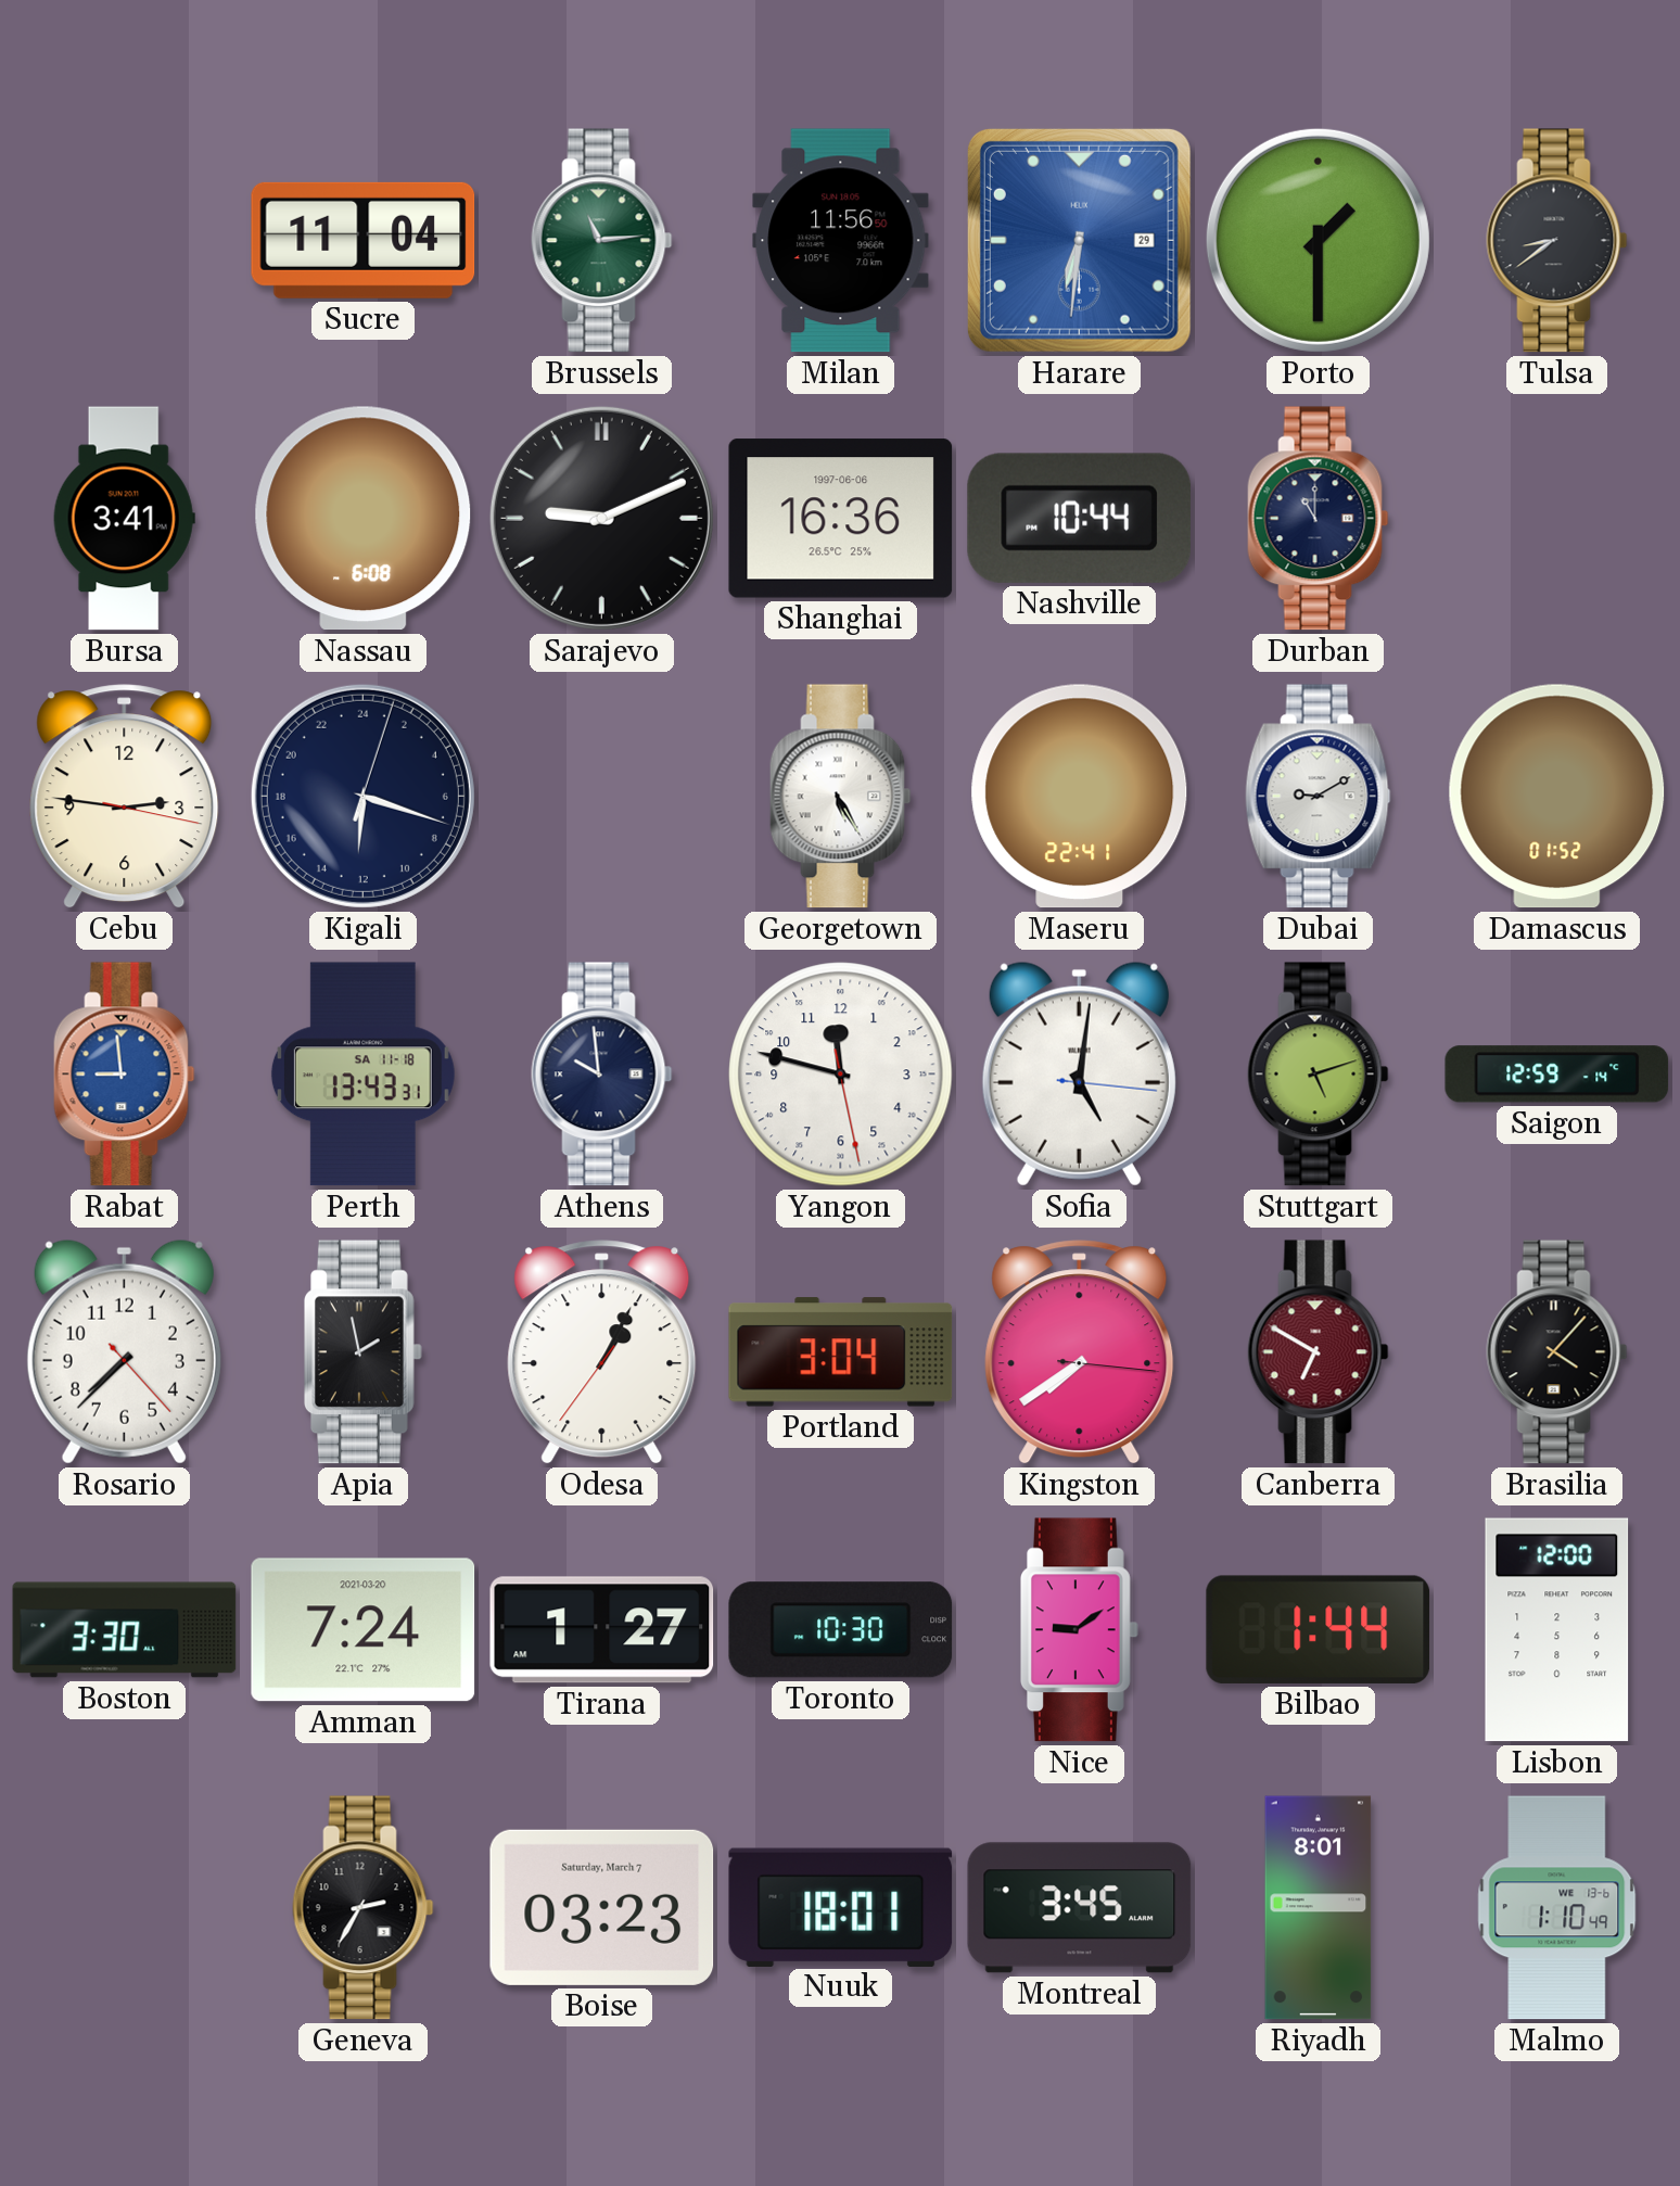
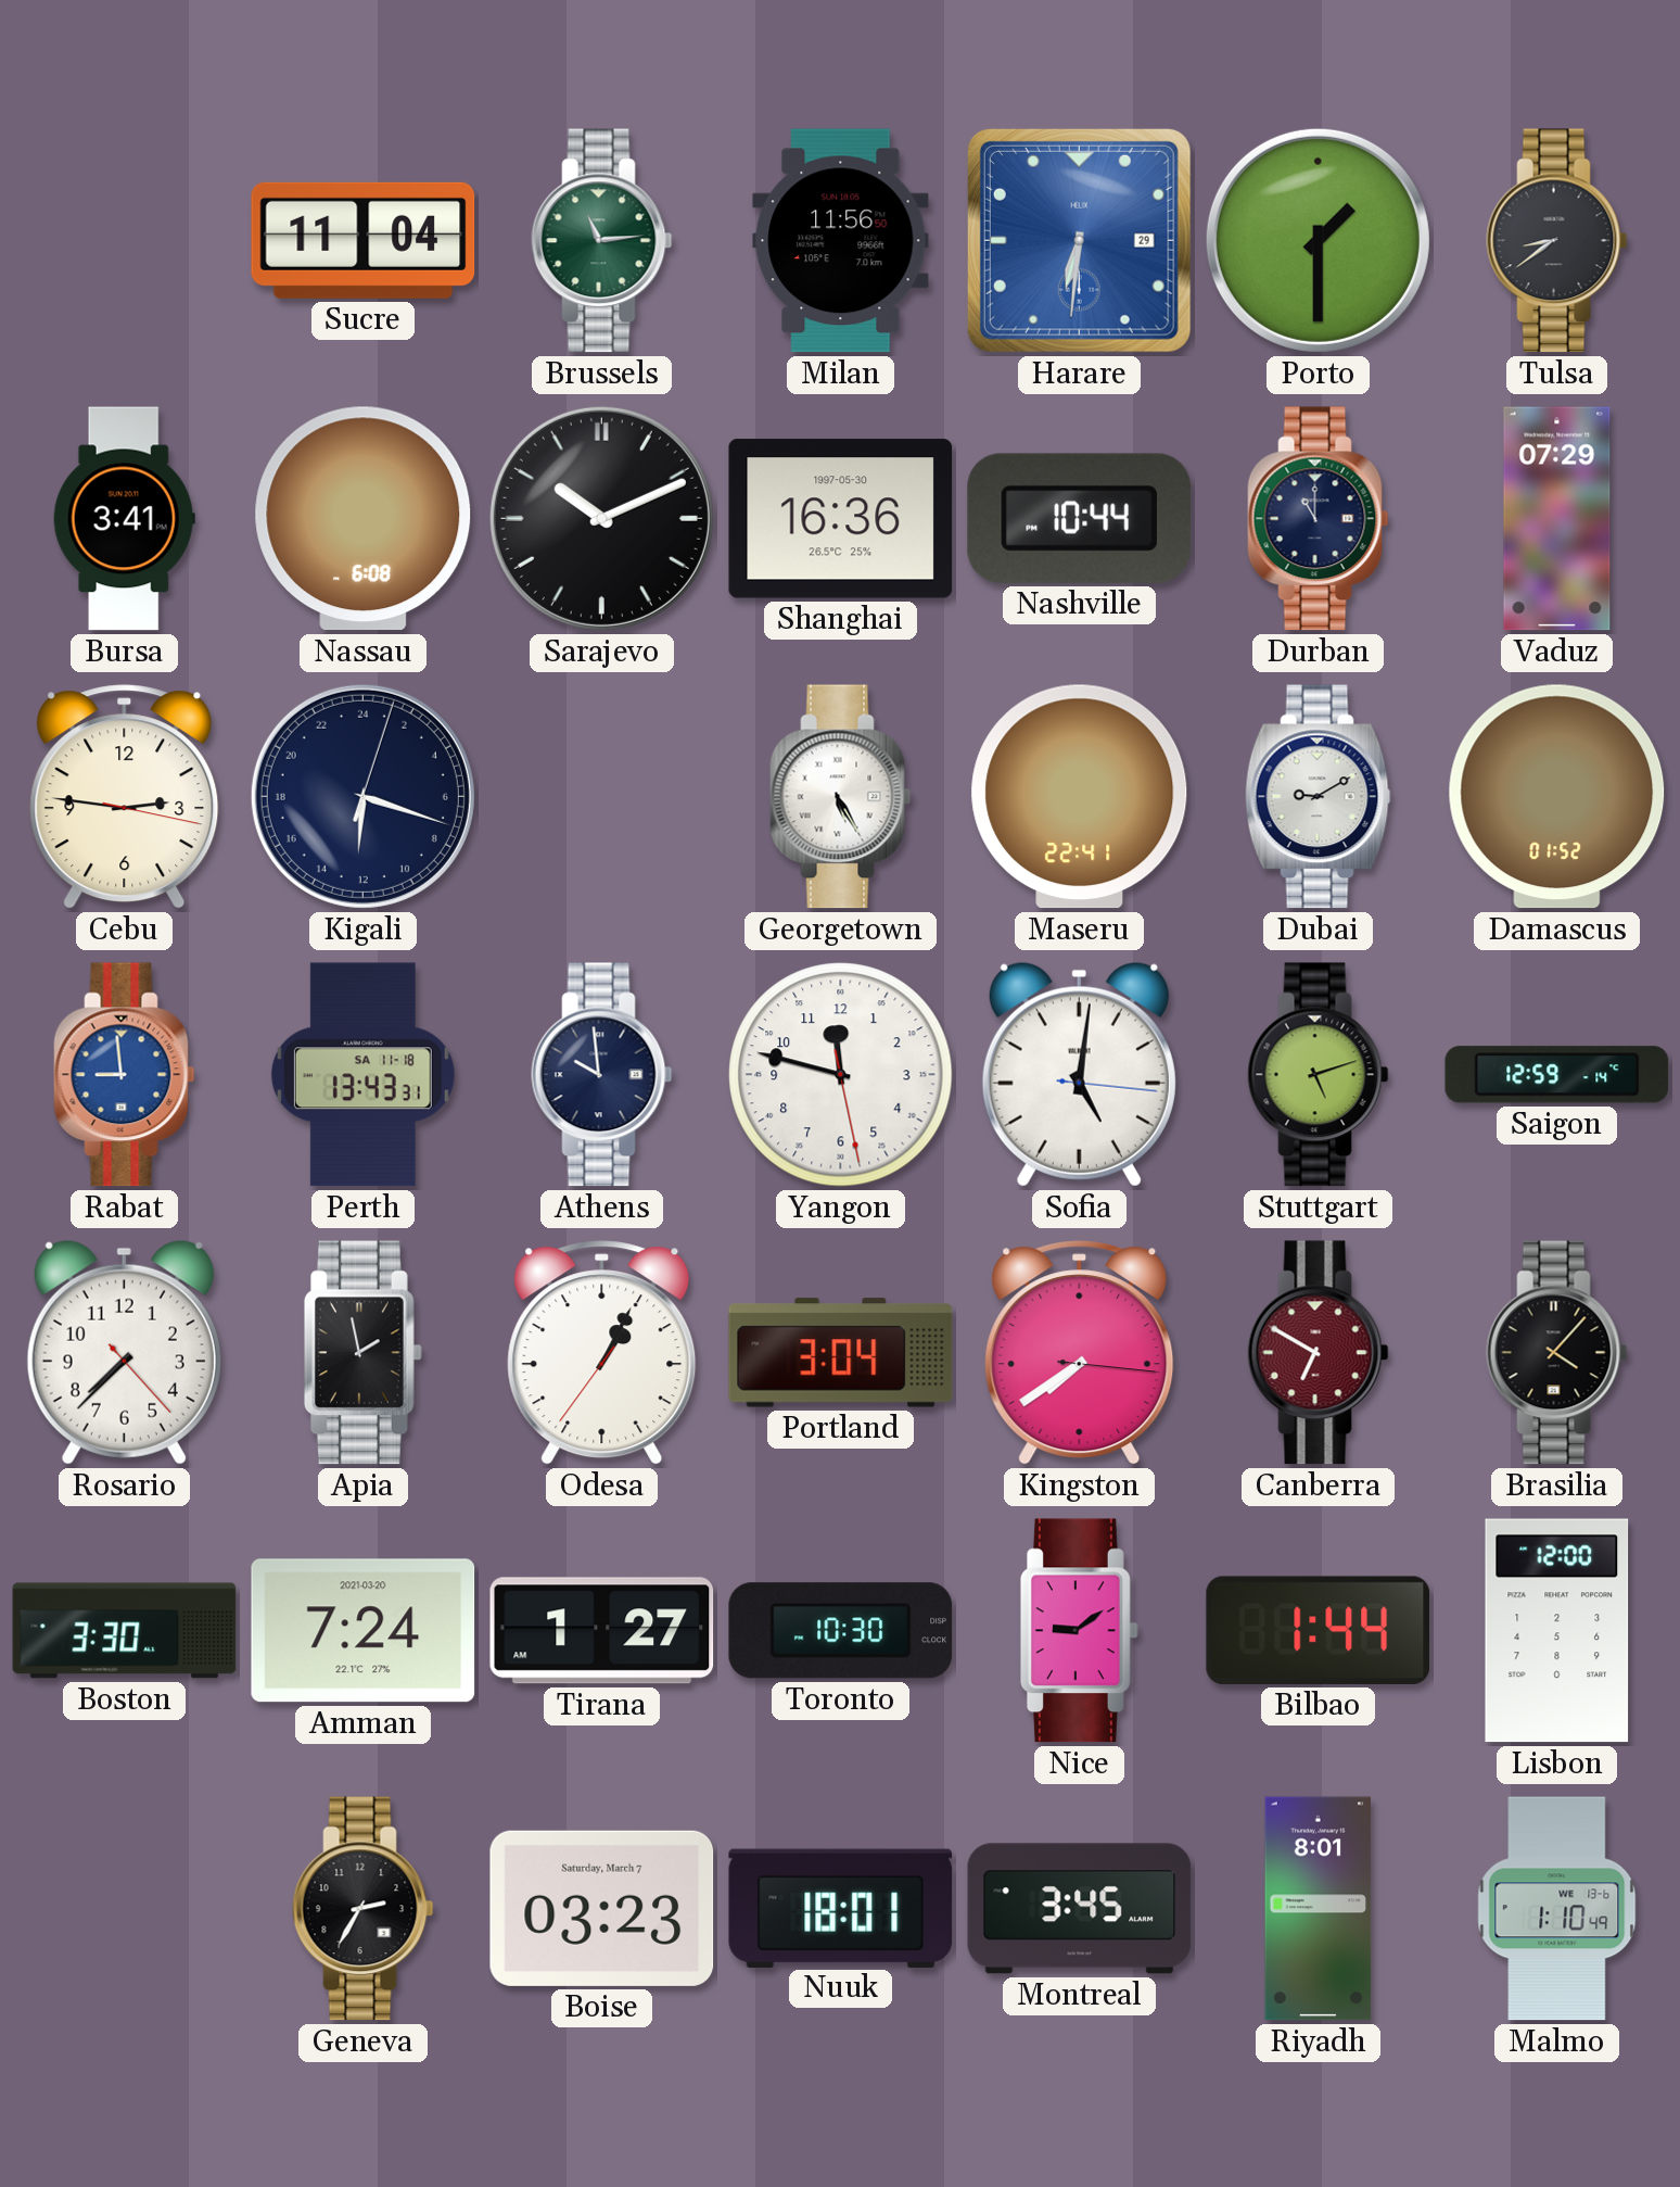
Sarajevo: 9:11 -> 10:11
Shanghai date: 1997-06-06 -> 1997-05-30
Vaduz: none -> 07:29
